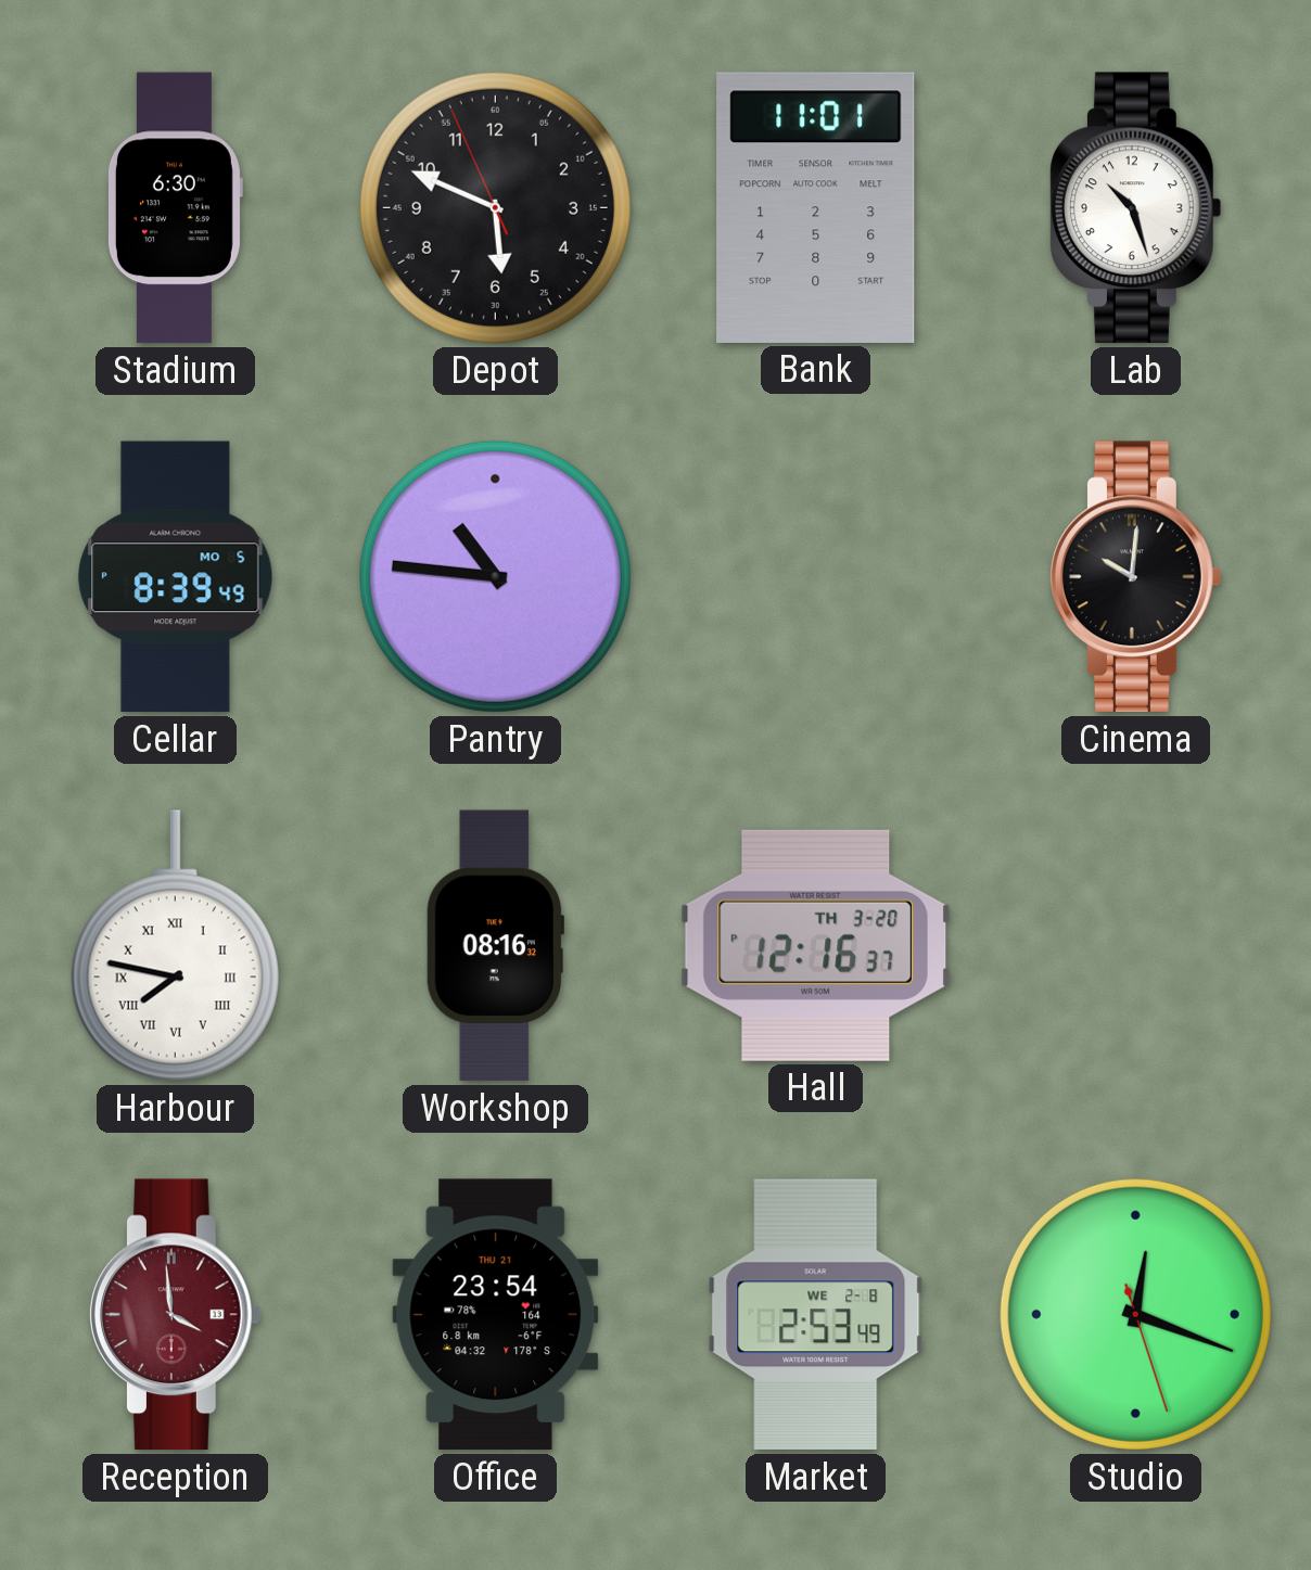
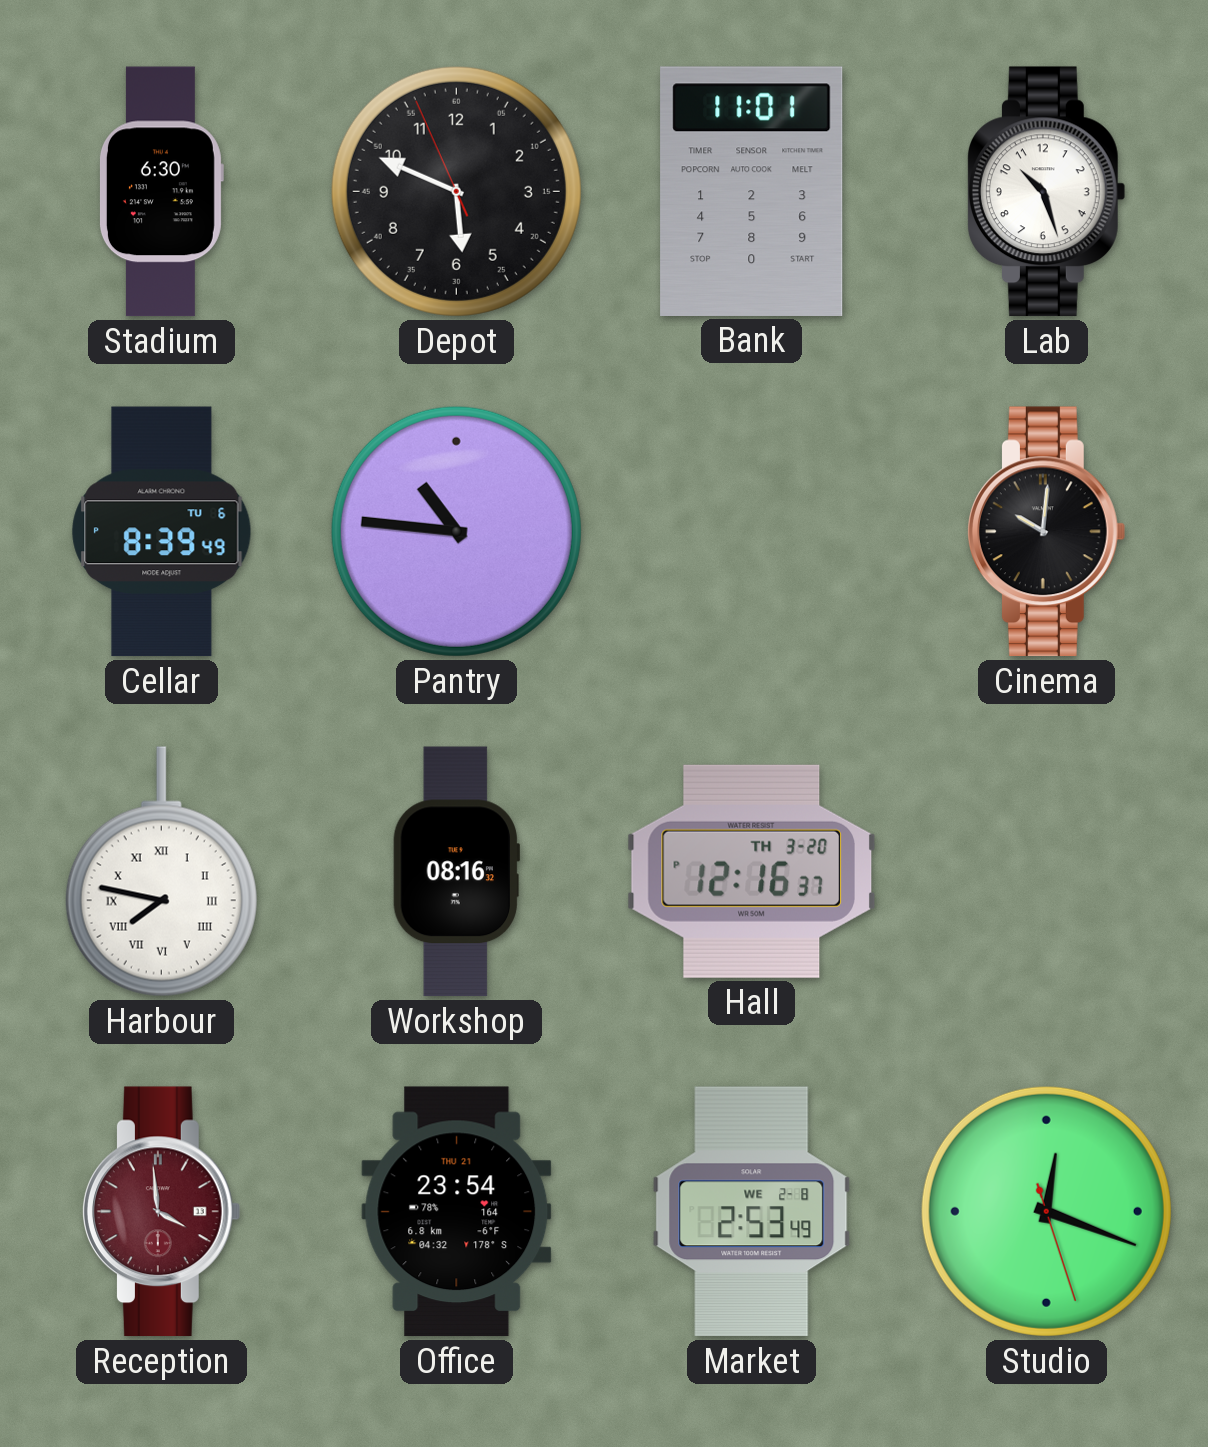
Cellar date: MO 5 -> TU 6
